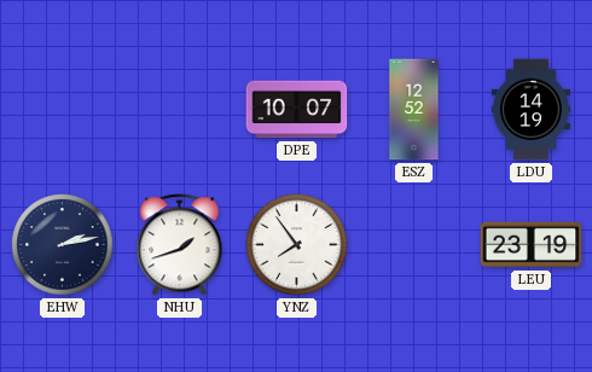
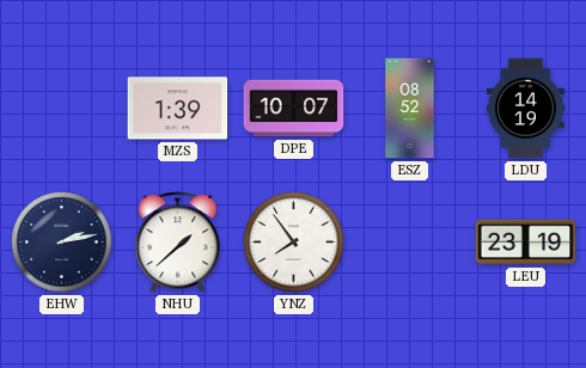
MZS: none -> 1:39
ESZ: 12:52 -> 08:52
NHU: 1:42 -> 1:38
